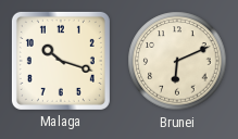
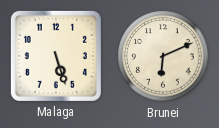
Malaga: 10:18 -> 5:27
